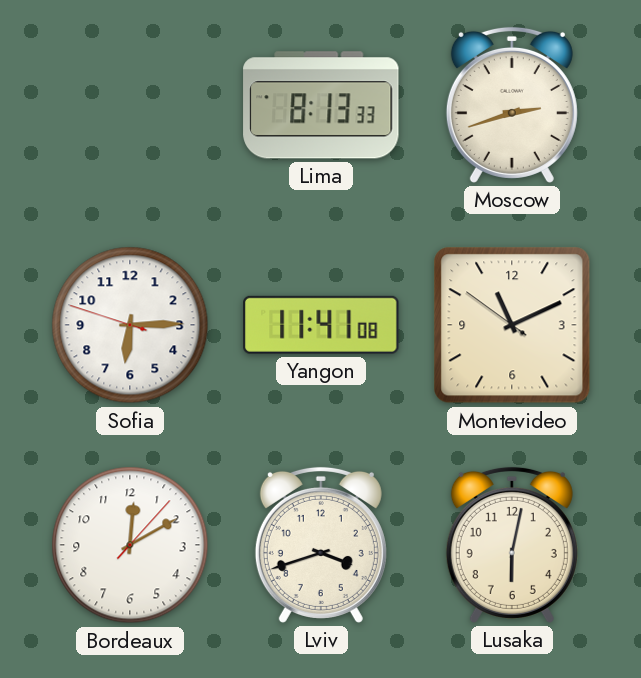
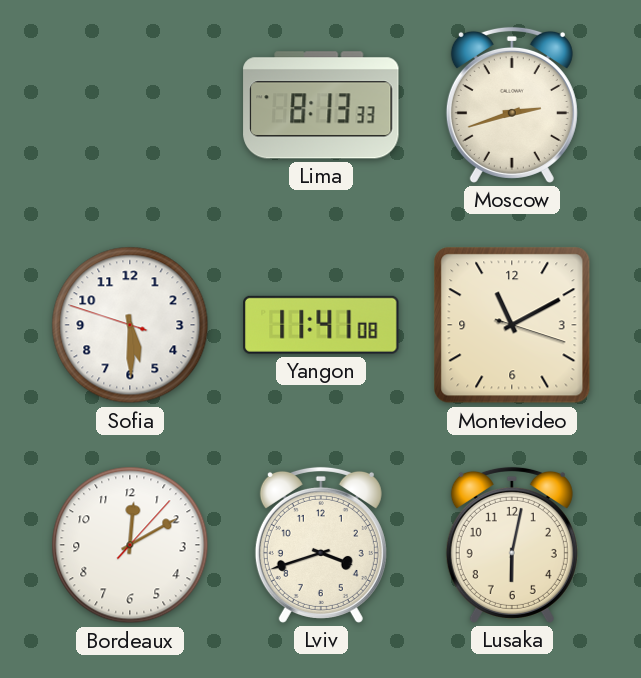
Sofia: 6:14 -> 5:29
Montevideo: 11:10:51 -> 11:10:18
